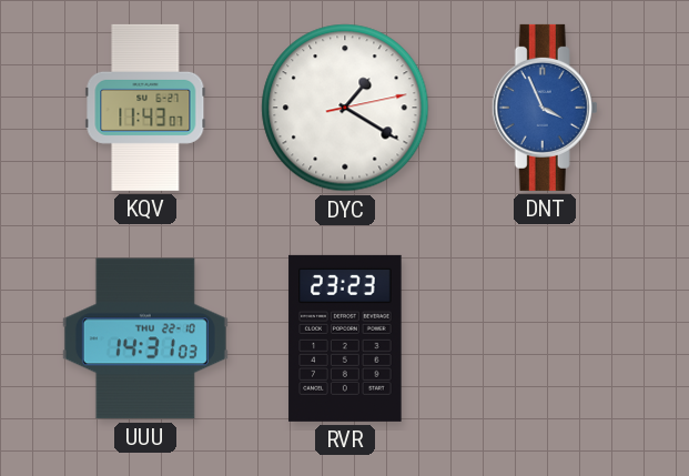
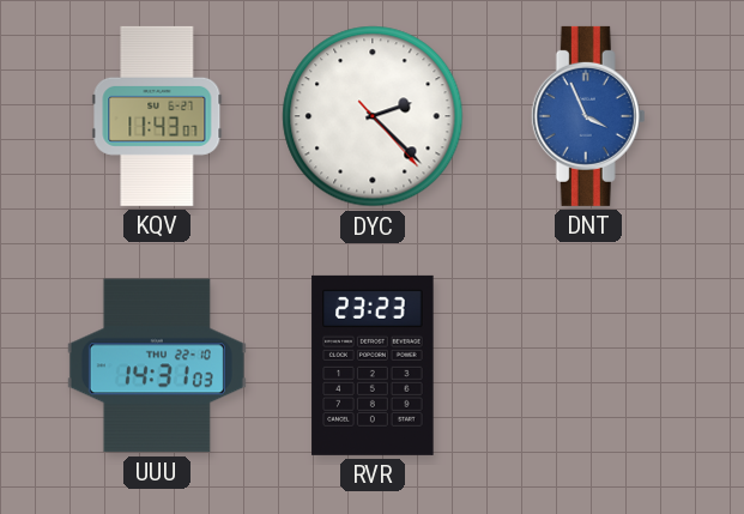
DYC: 1:20 -> 2:22
